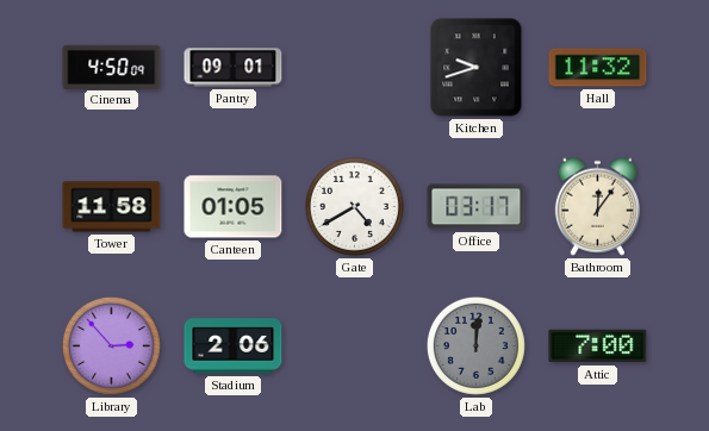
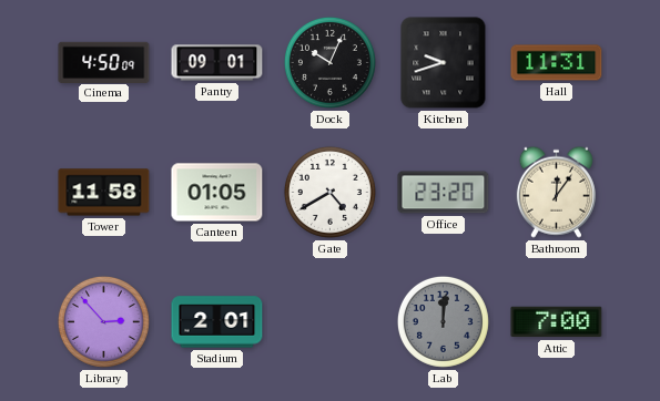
Dock: none -> 10:04
Hall: 11:32 -> 11:31
Office: 03:17 -> 23:20
Stadium: 2:06 -> 2:01
